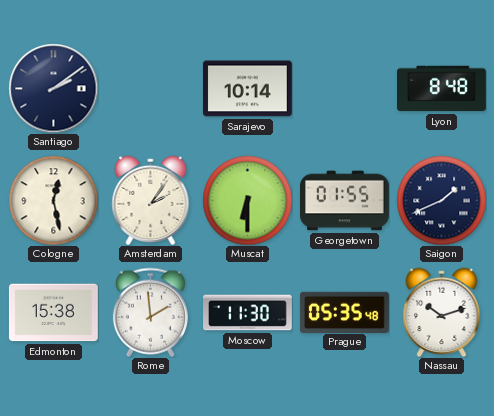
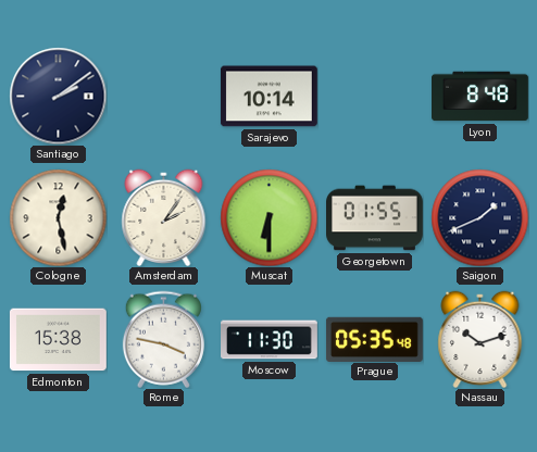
Rome: 1:59 -> 3:47
